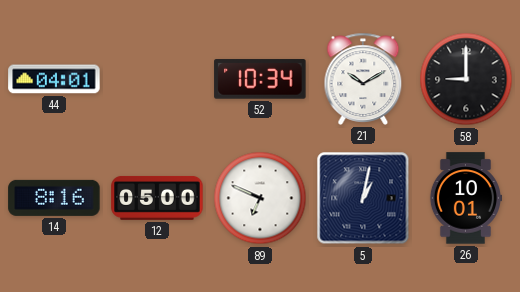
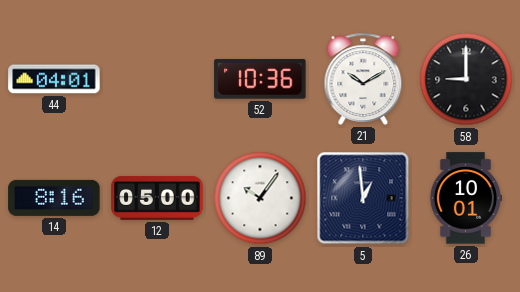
52: 10:34 -> 10:36
89: 6:49 -> 10:06
5: 1:02 -> 12:59
